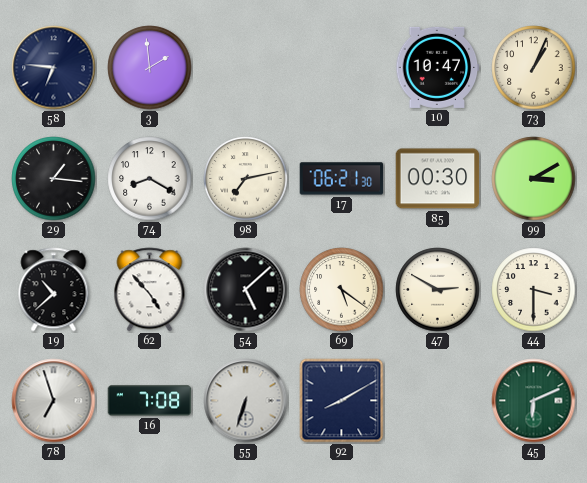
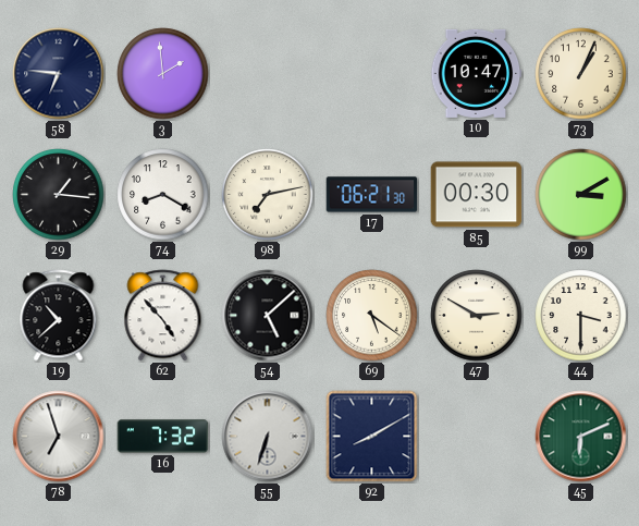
16: 7:08 -> 7:32
